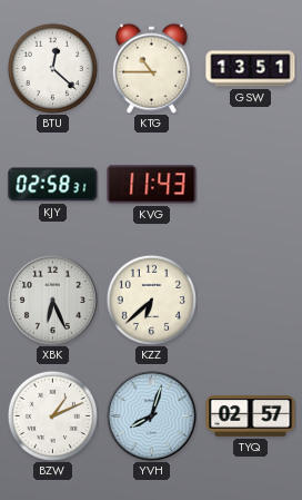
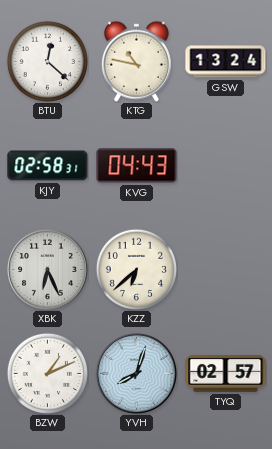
KTG: 10:45 -> 10:47
GSW: 13:51 -> 13:24
KVG: 11:43 -> 04:43
